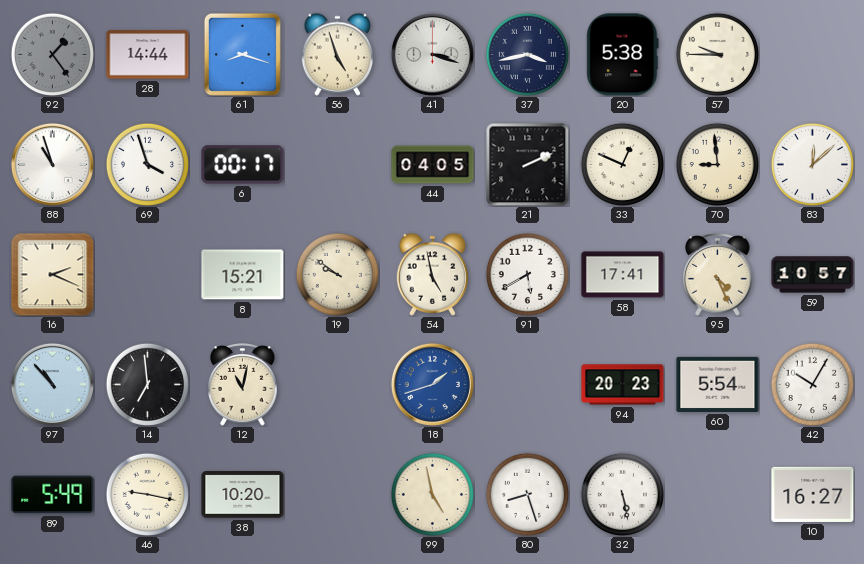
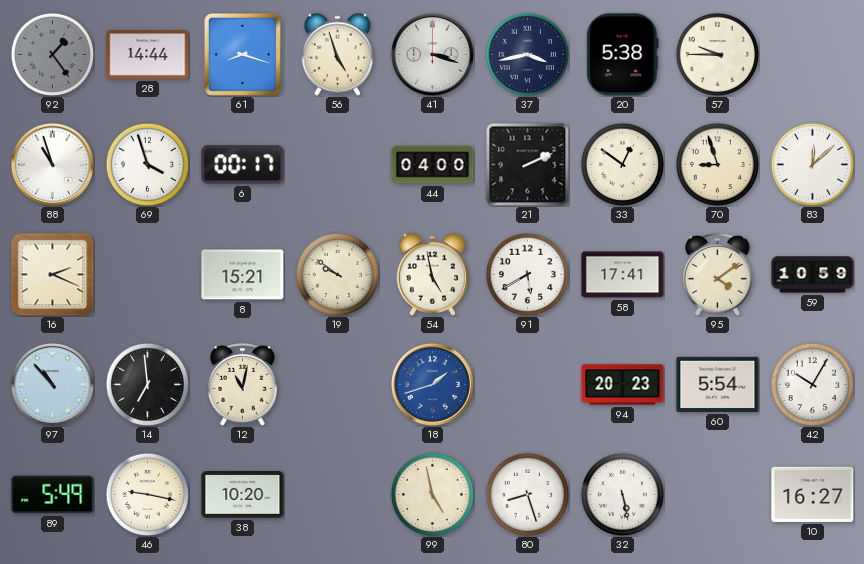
44: 04:05 -> 04:00
33: 12:49 -> 12:51
70: 8:59 -> 8:57
95: 4:26 -> 4:09
59: 10:57 -> 10:59
